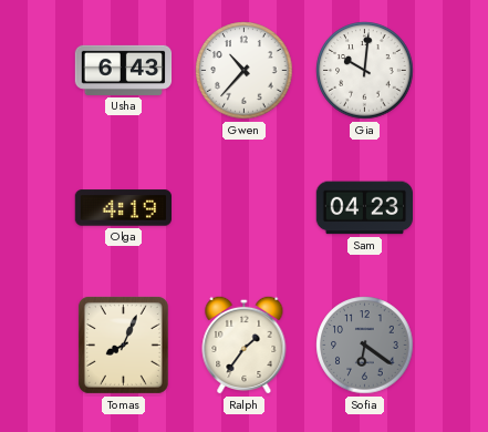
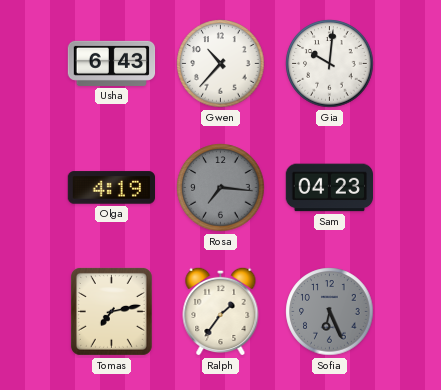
Rosa: none -> 7:16
Tomas: 8:04 -> 7:13
Sofia: 6:21 -> 6:26
